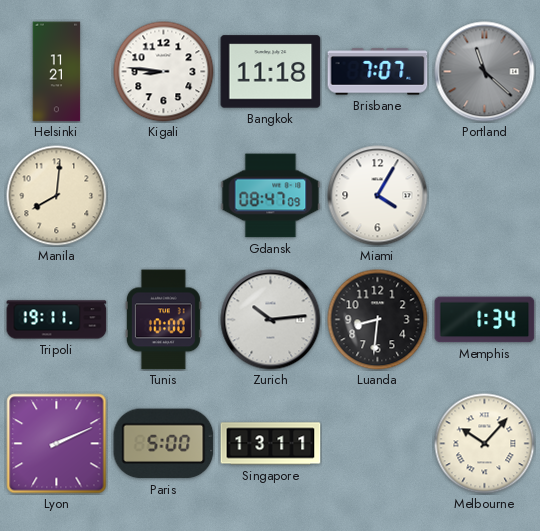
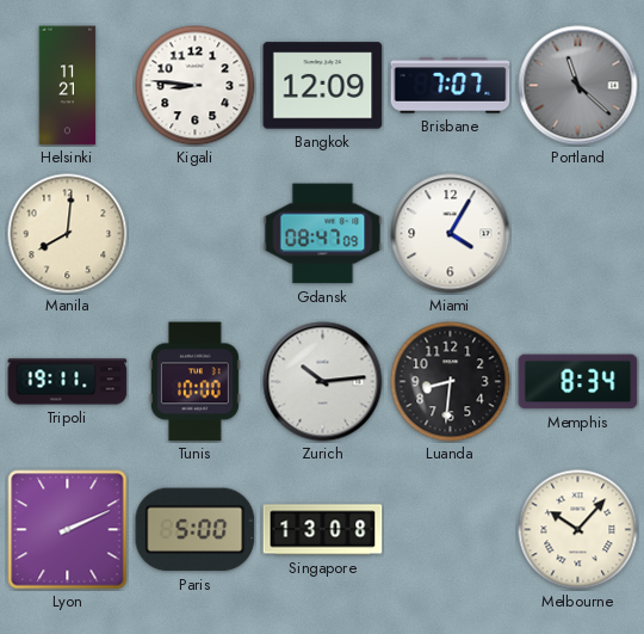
Bangkok: 11:18 -> 12:09
Memphis: 1:34 -> 8:34
Singapore: 13:11 -> 13:08
